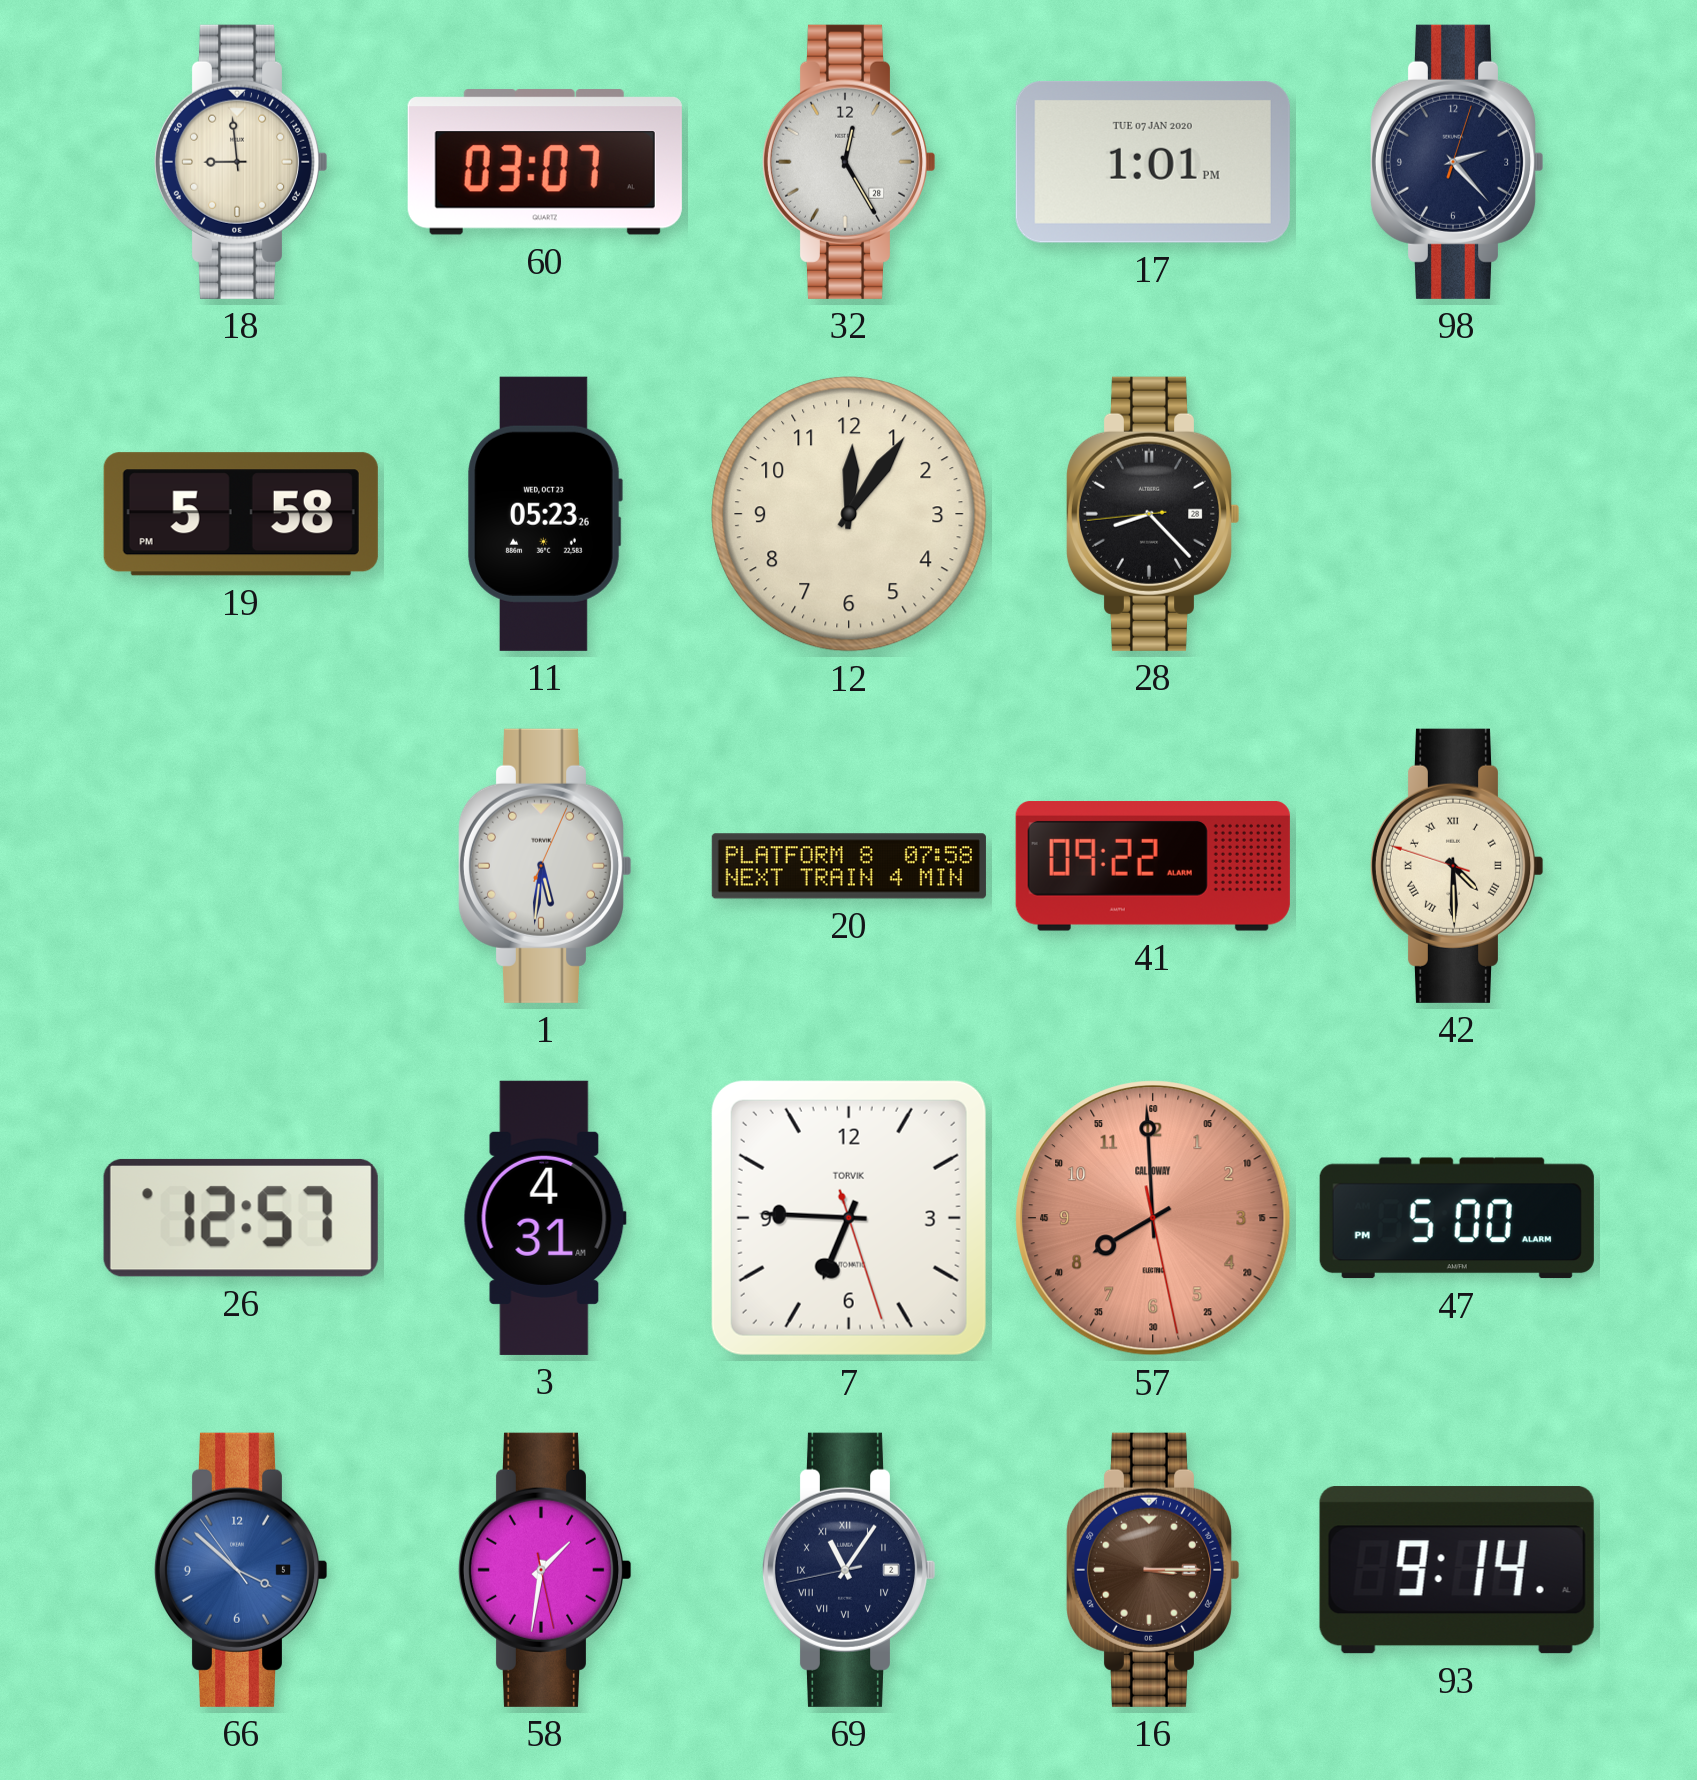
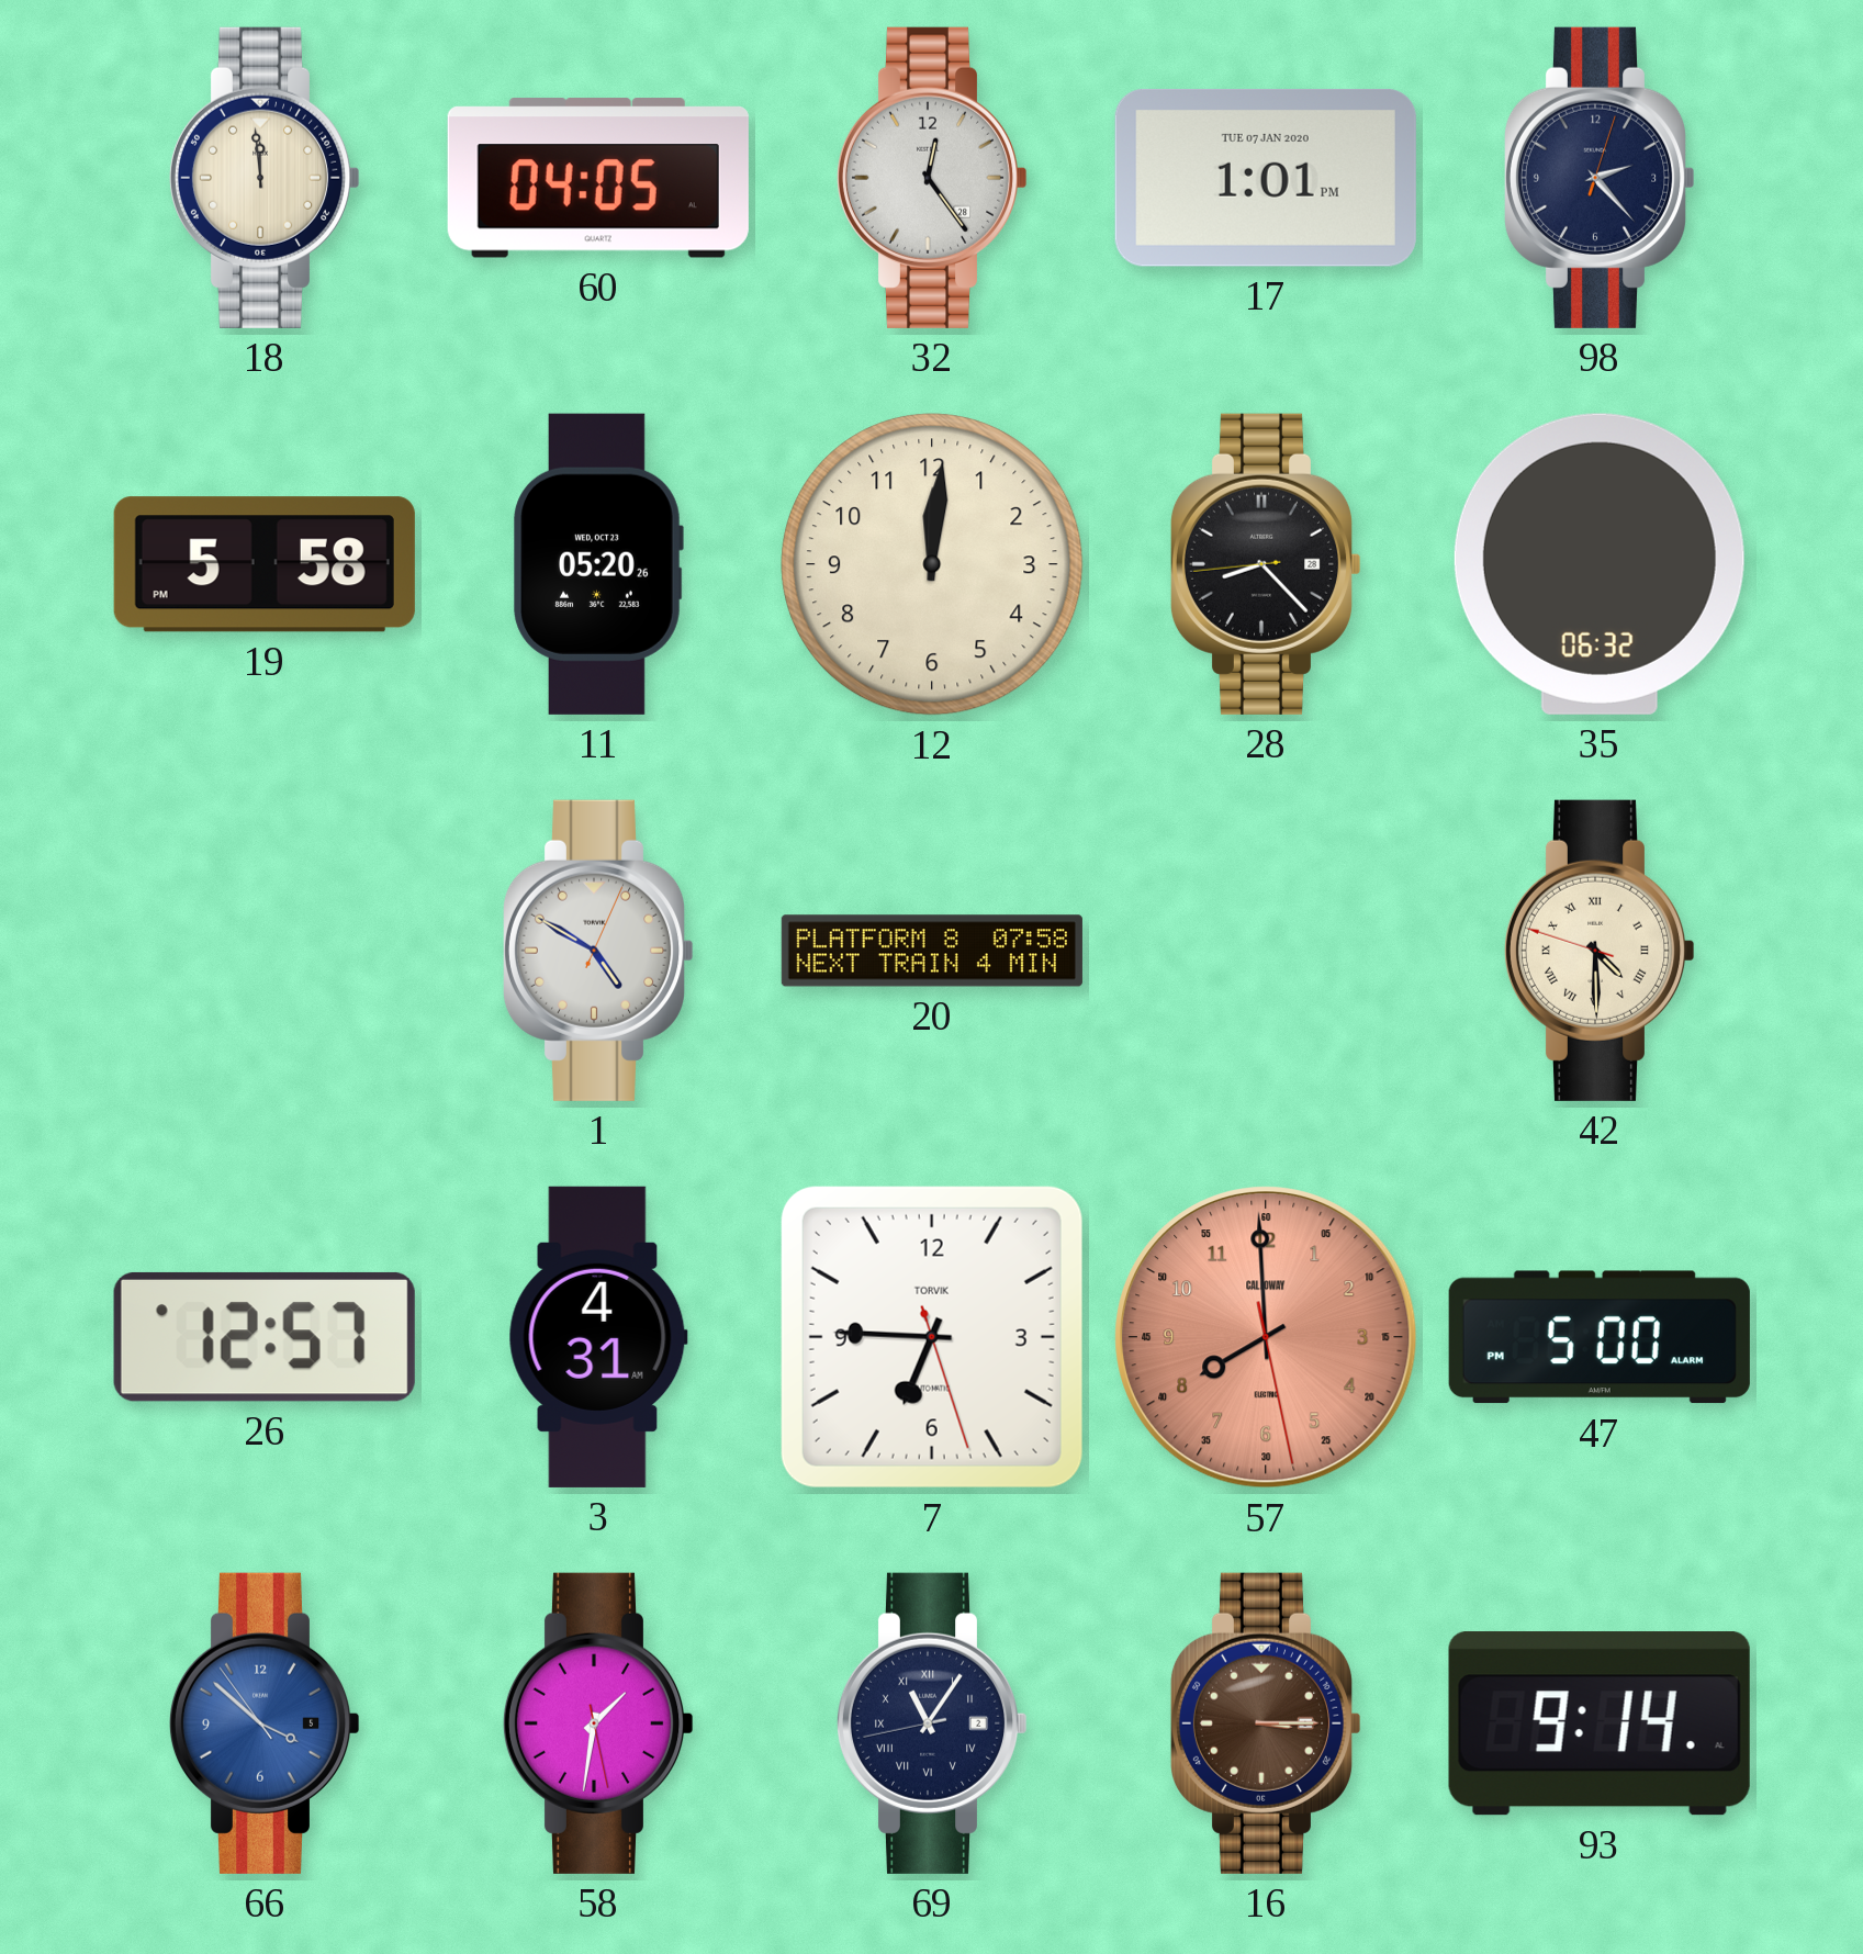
18: 8:59 -> 11:59
60: 03:07 -> 04:05
32: 12:25 -> 12:24
11: 05:23 -> 05:20
12: 12:06 -> 12:01
35: none -> 06:32
1: 5:31 -> 4:50
41: 09:22 -> none
